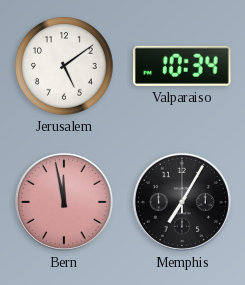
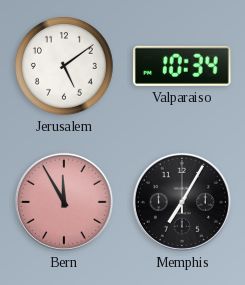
Bern: 11:58 -> 11:55
